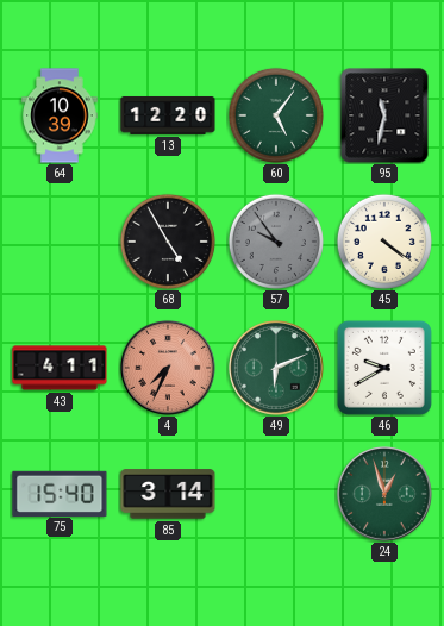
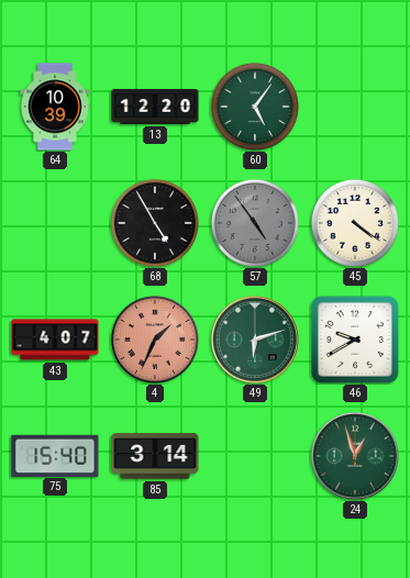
95: 11:32 -> none
57: 9:54 -> 4:54
43: 4:11 -> 4:07
4: 7:34 -> 1:34
49: 6:11 -> 6:12
